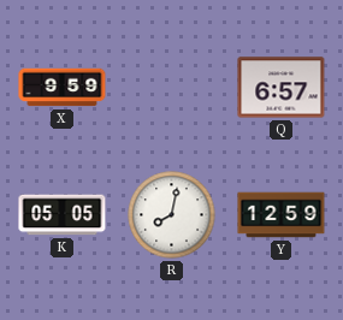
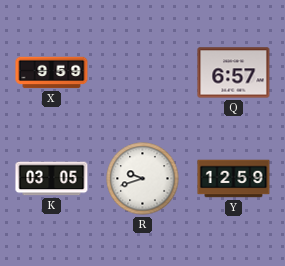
K: 05:05 -> 03:05
R: 8:02 -> 9:42
